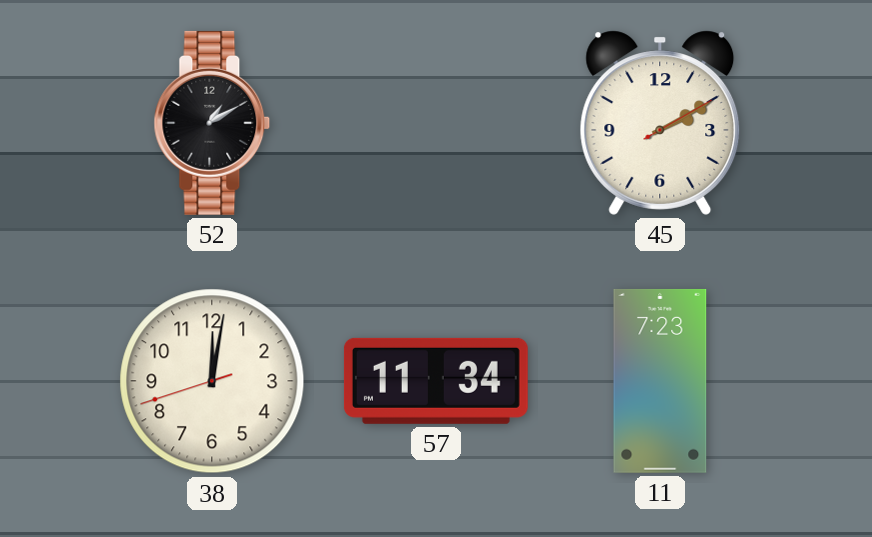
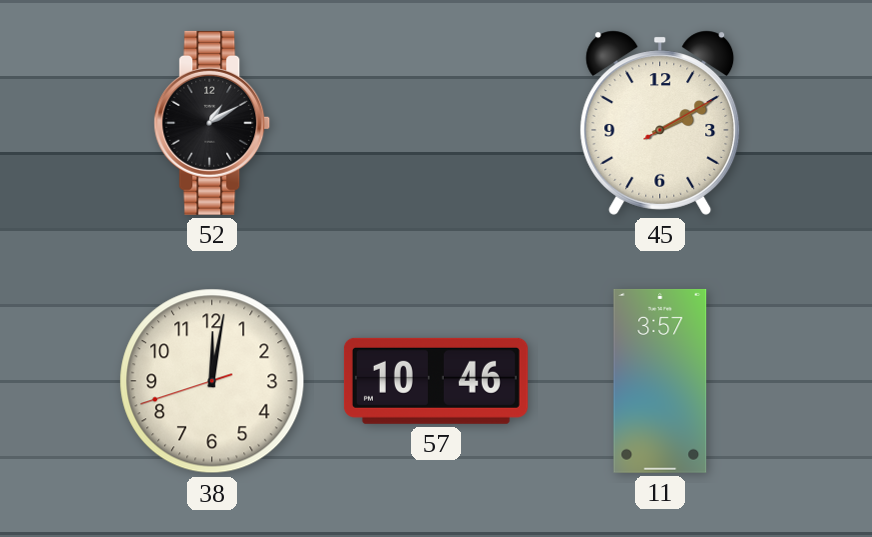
57: 11:34 -> 10:46
11: 7:23 -> 3:57
